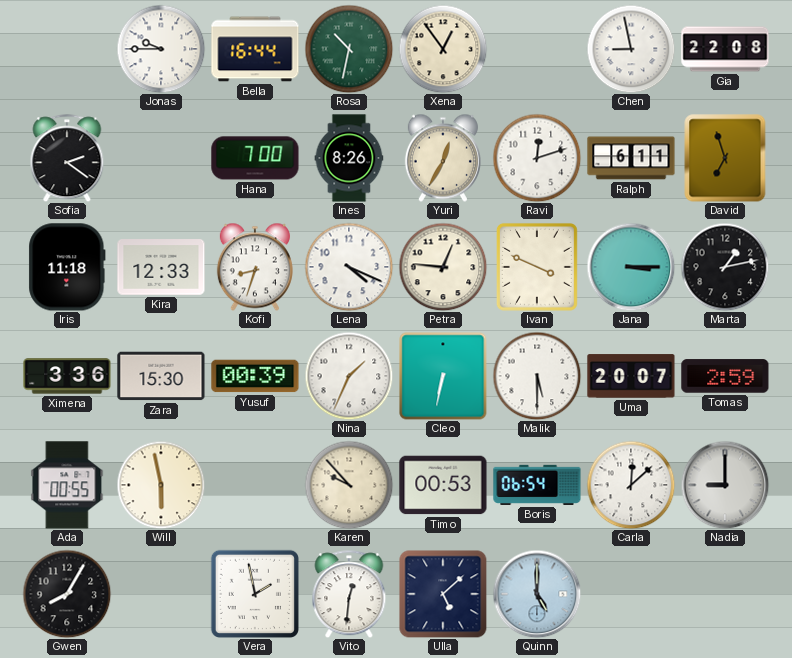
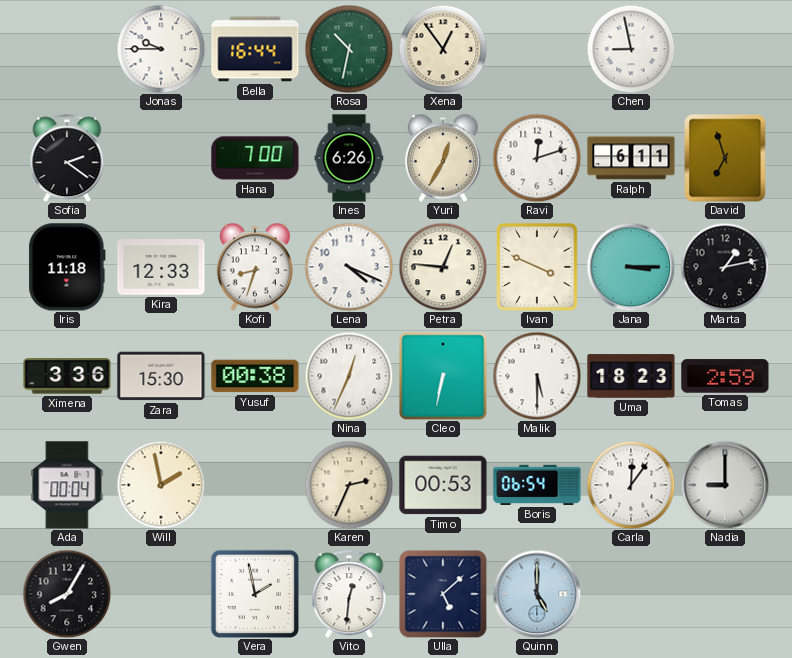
Gia: 22:08 -> none
Ines: 8:26 -> 6:26
Yusuf: 00:39 -> 00:38
Nina: 1:34 -> 12:34
Uma: 20:07 -> 18:23
Ada: 00:55 -> 00:04
Will: 5:58 -> 1:58
Karen: 9:53 -> 2:34
Carla: 12:08 -> 12:06
